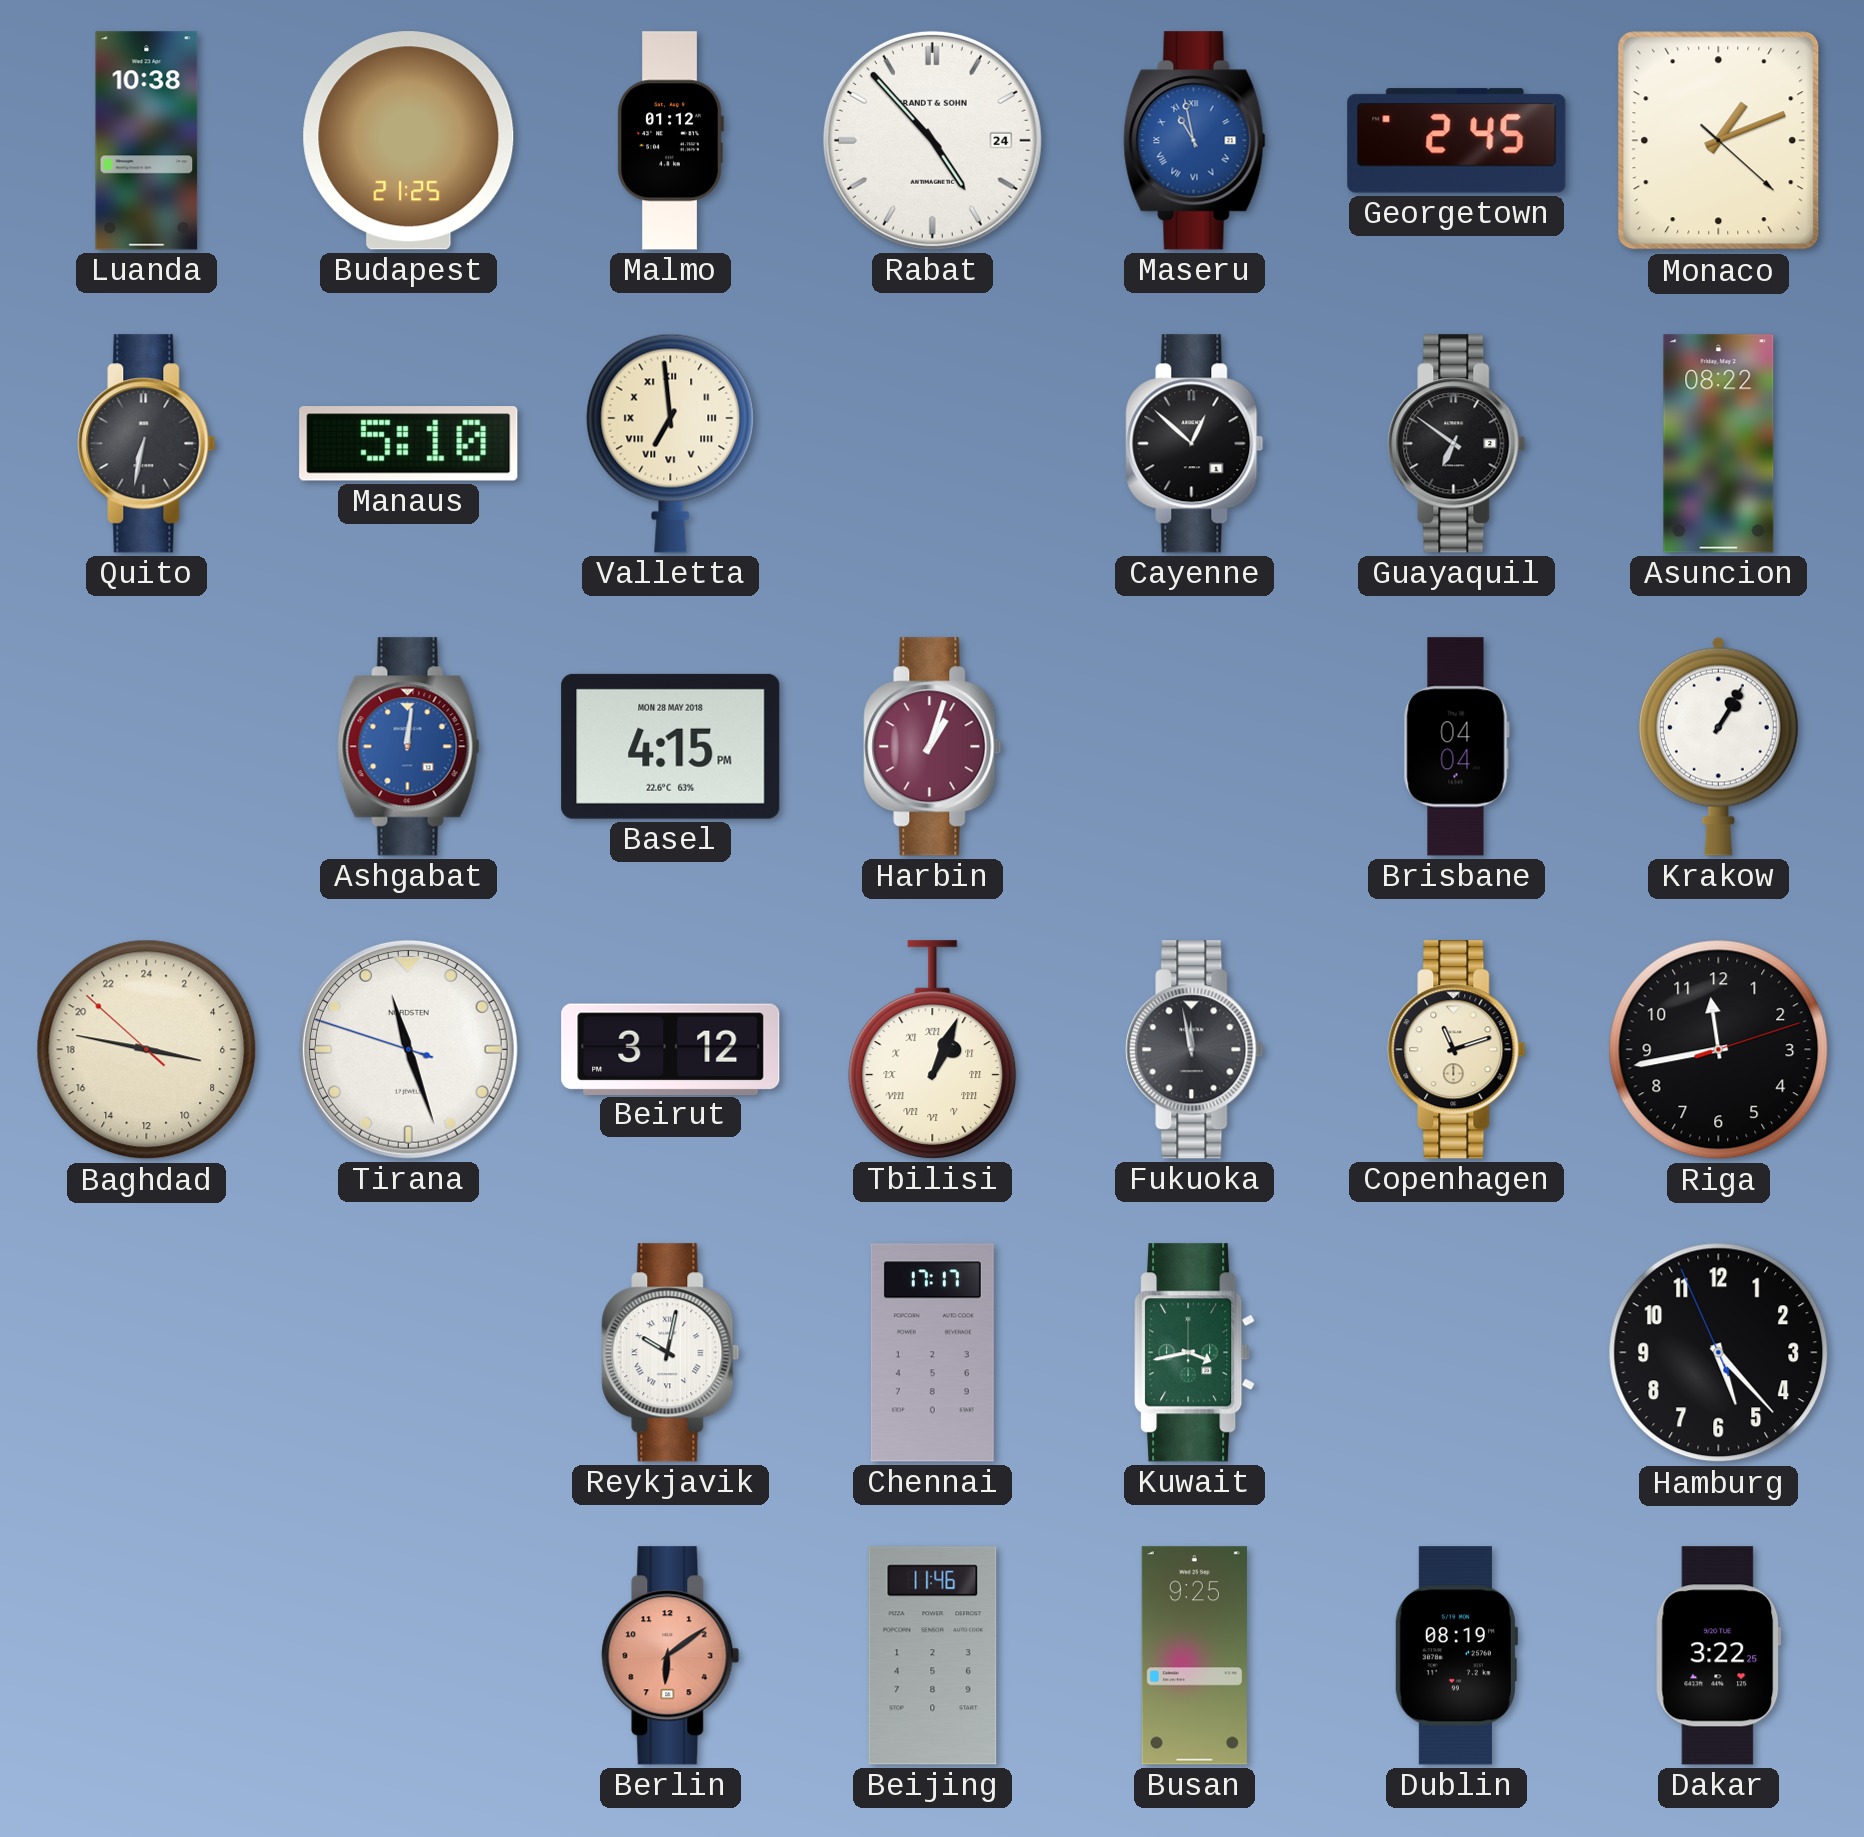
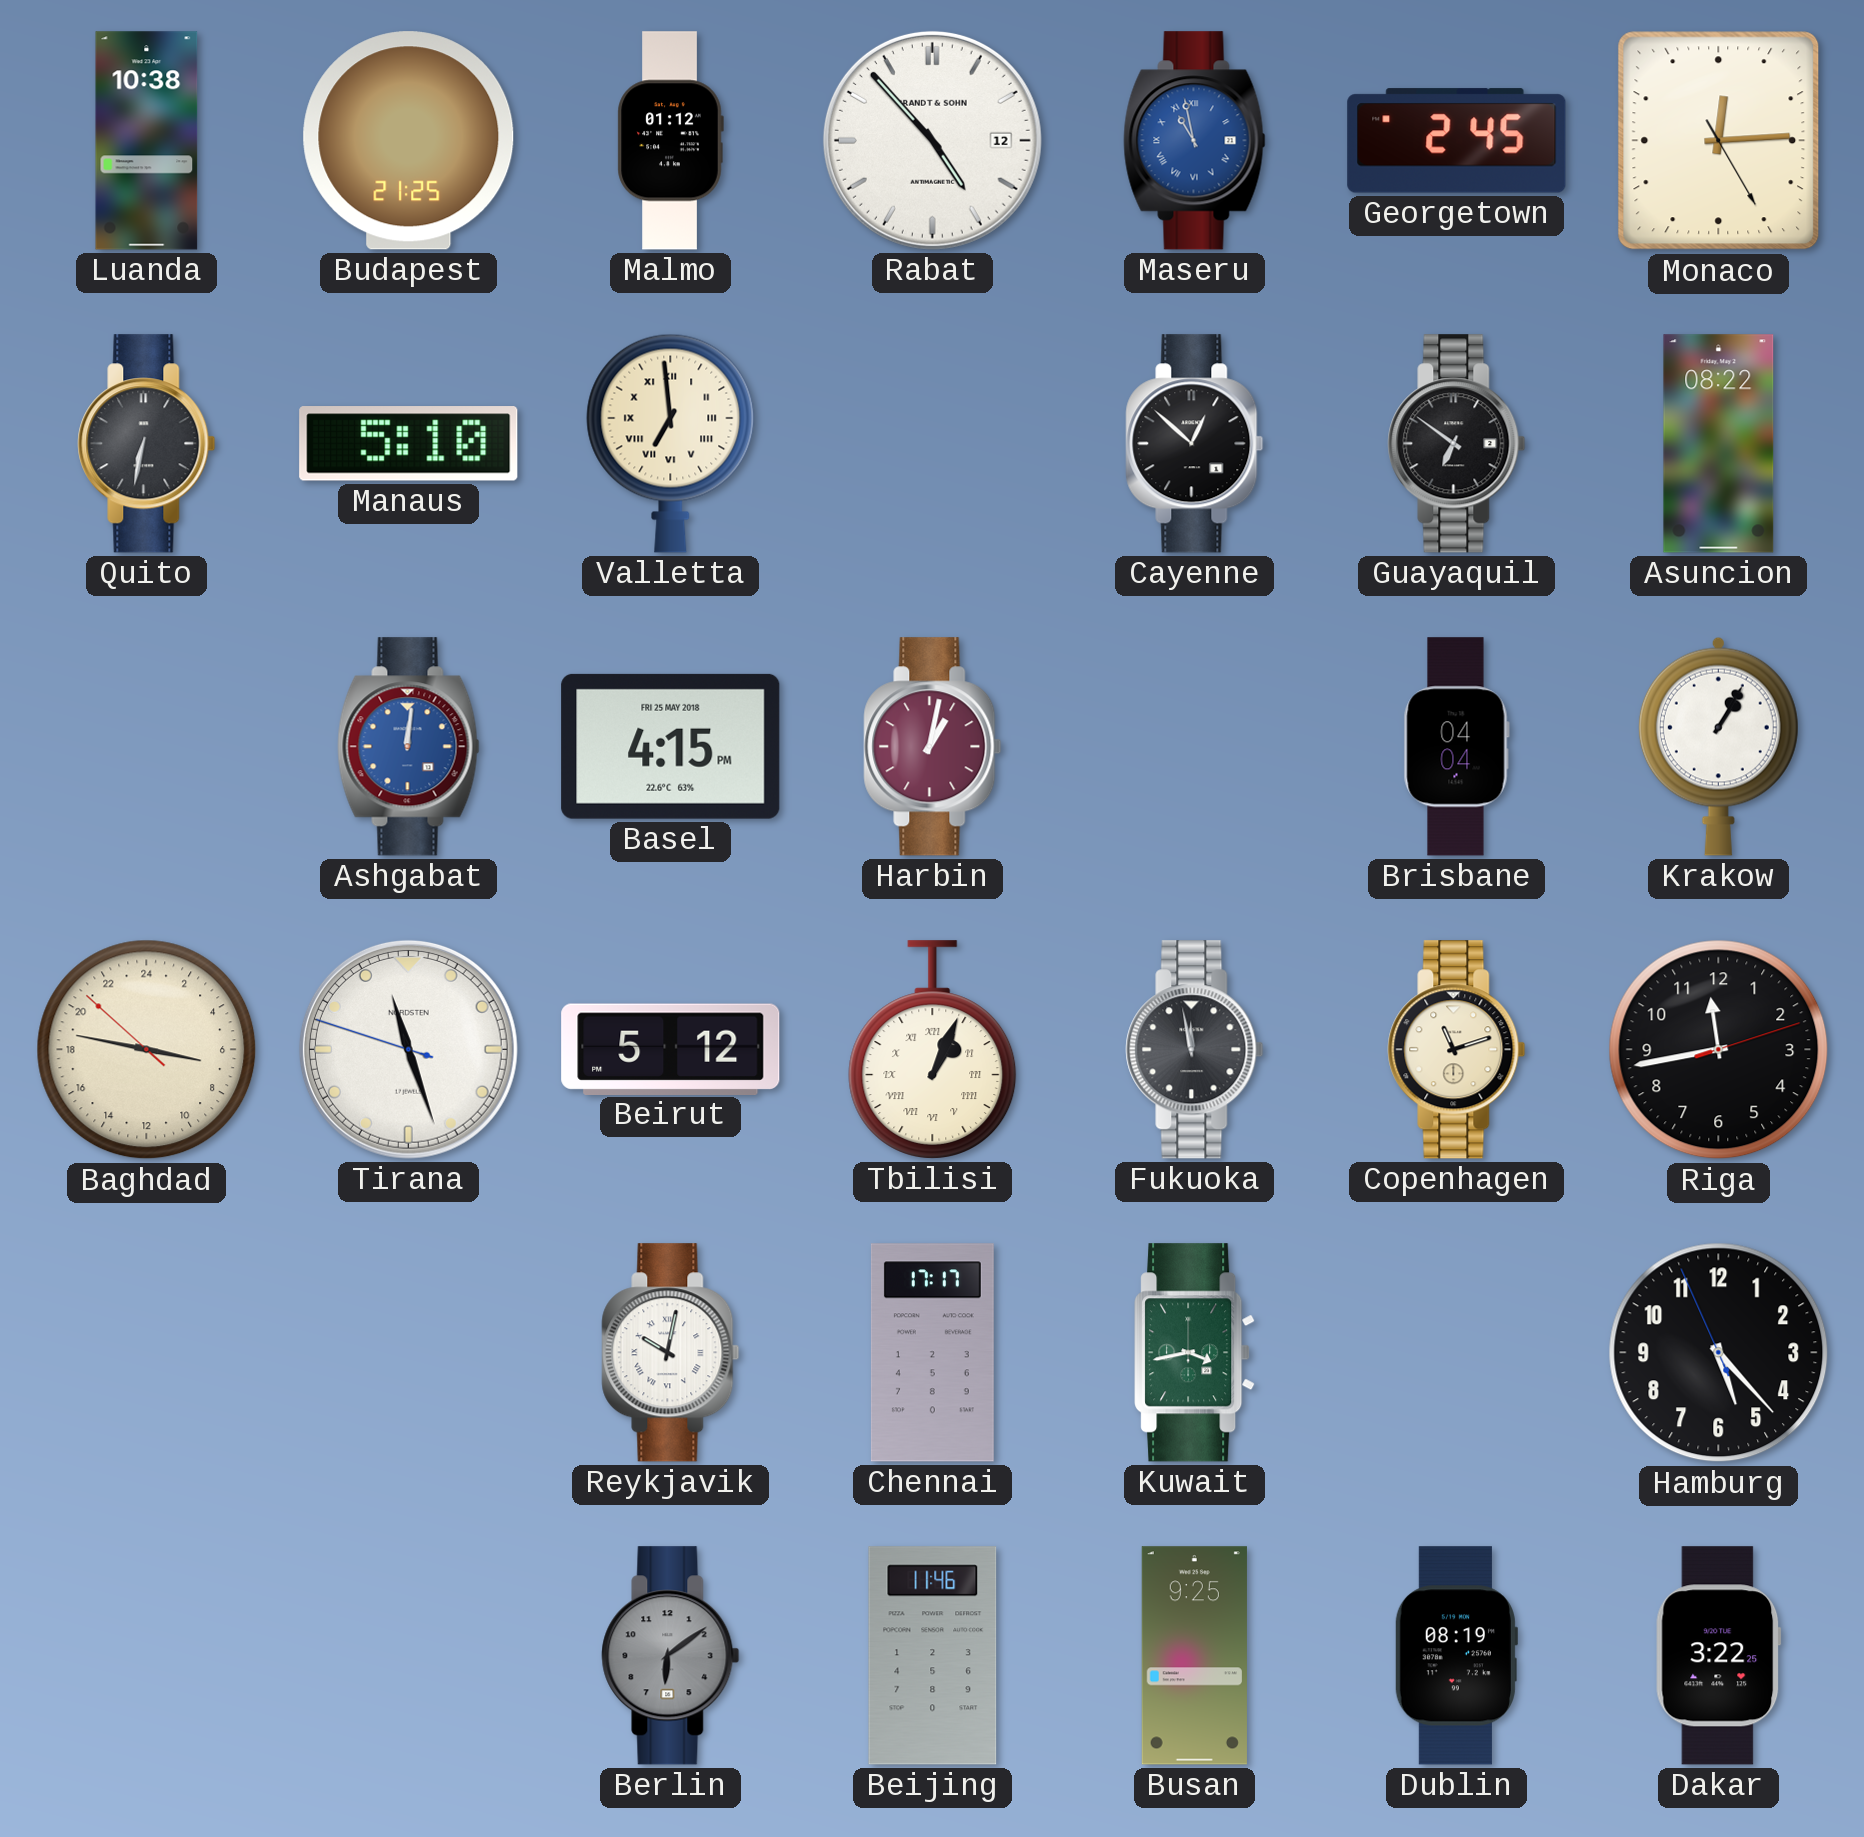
Rabat date: 24 -> 12
Monaco: 1:11 -> 12:14
Basel date: MON 28 MAY 2018 -> FRI 25 MAY 2018
Harbin: 1:03 -> 1:02
Beirut: 3:12 -> 5:12
Berlin dial: salmon -> grey
